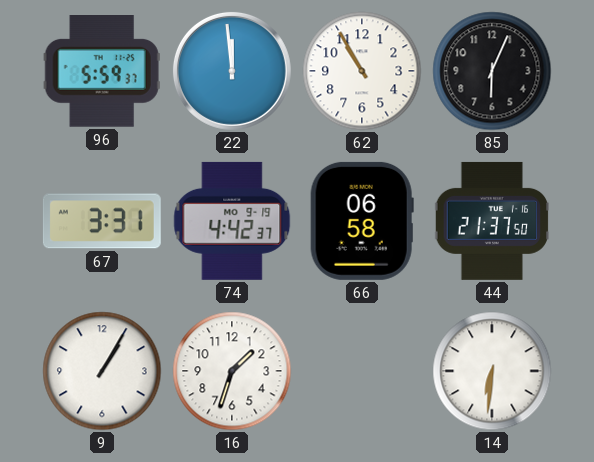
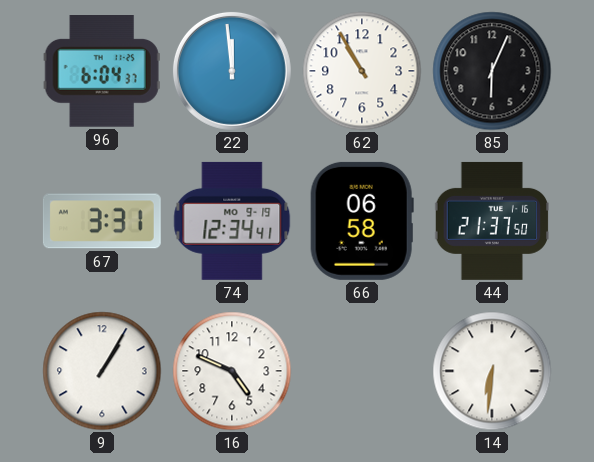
96: 5:59 -> 6:04
74: 4:42 -> 12:34
16: 1:33 -> 4:49
